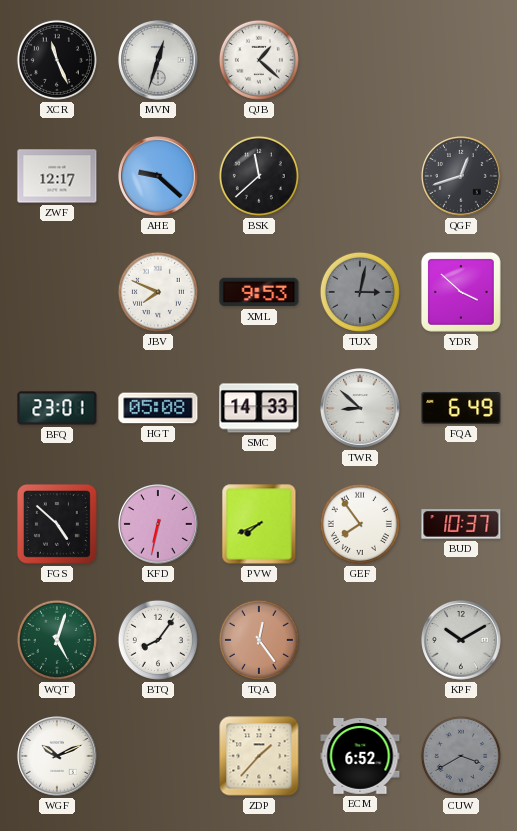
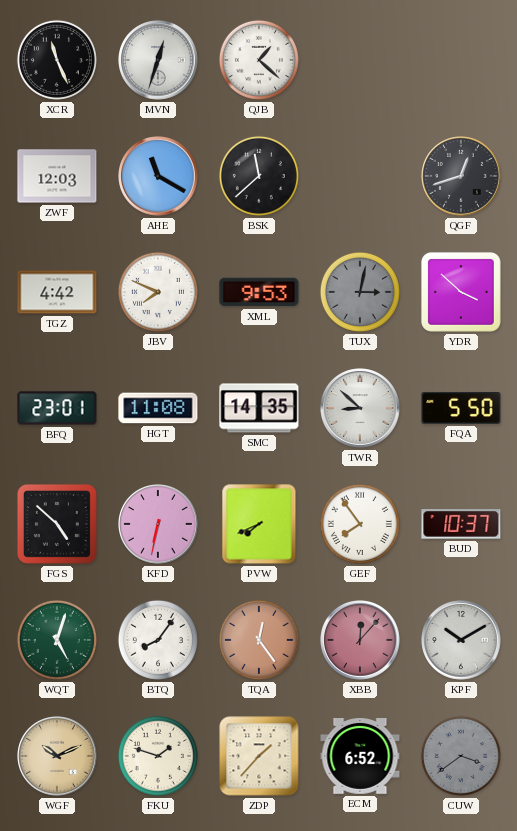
ZWF: 12:17 -> 12:03
AHE: 9:22 -> 11:20
TGZ: none -> 4:42
HGT: 05:08 -> 11:08
SMC: 14:33 -> 14:35
FQA: 6:49 -> 5:50
XBB: none -> 12:07
WGF dial: white -> champagne
FKU: none -> 1:48
CUW: 3:40 -> 3:39
